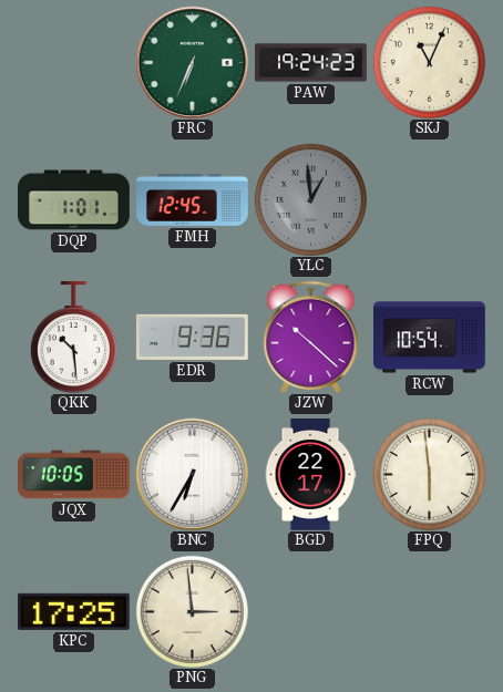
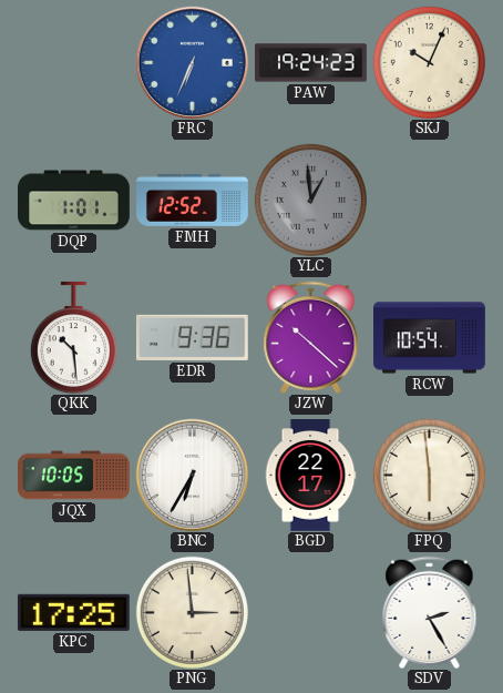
FRC dial: green -> blue
SKJ: 11:04 -> 10:04
FMH: 12:45 -> 12:52
SDV: none -> 2:25
